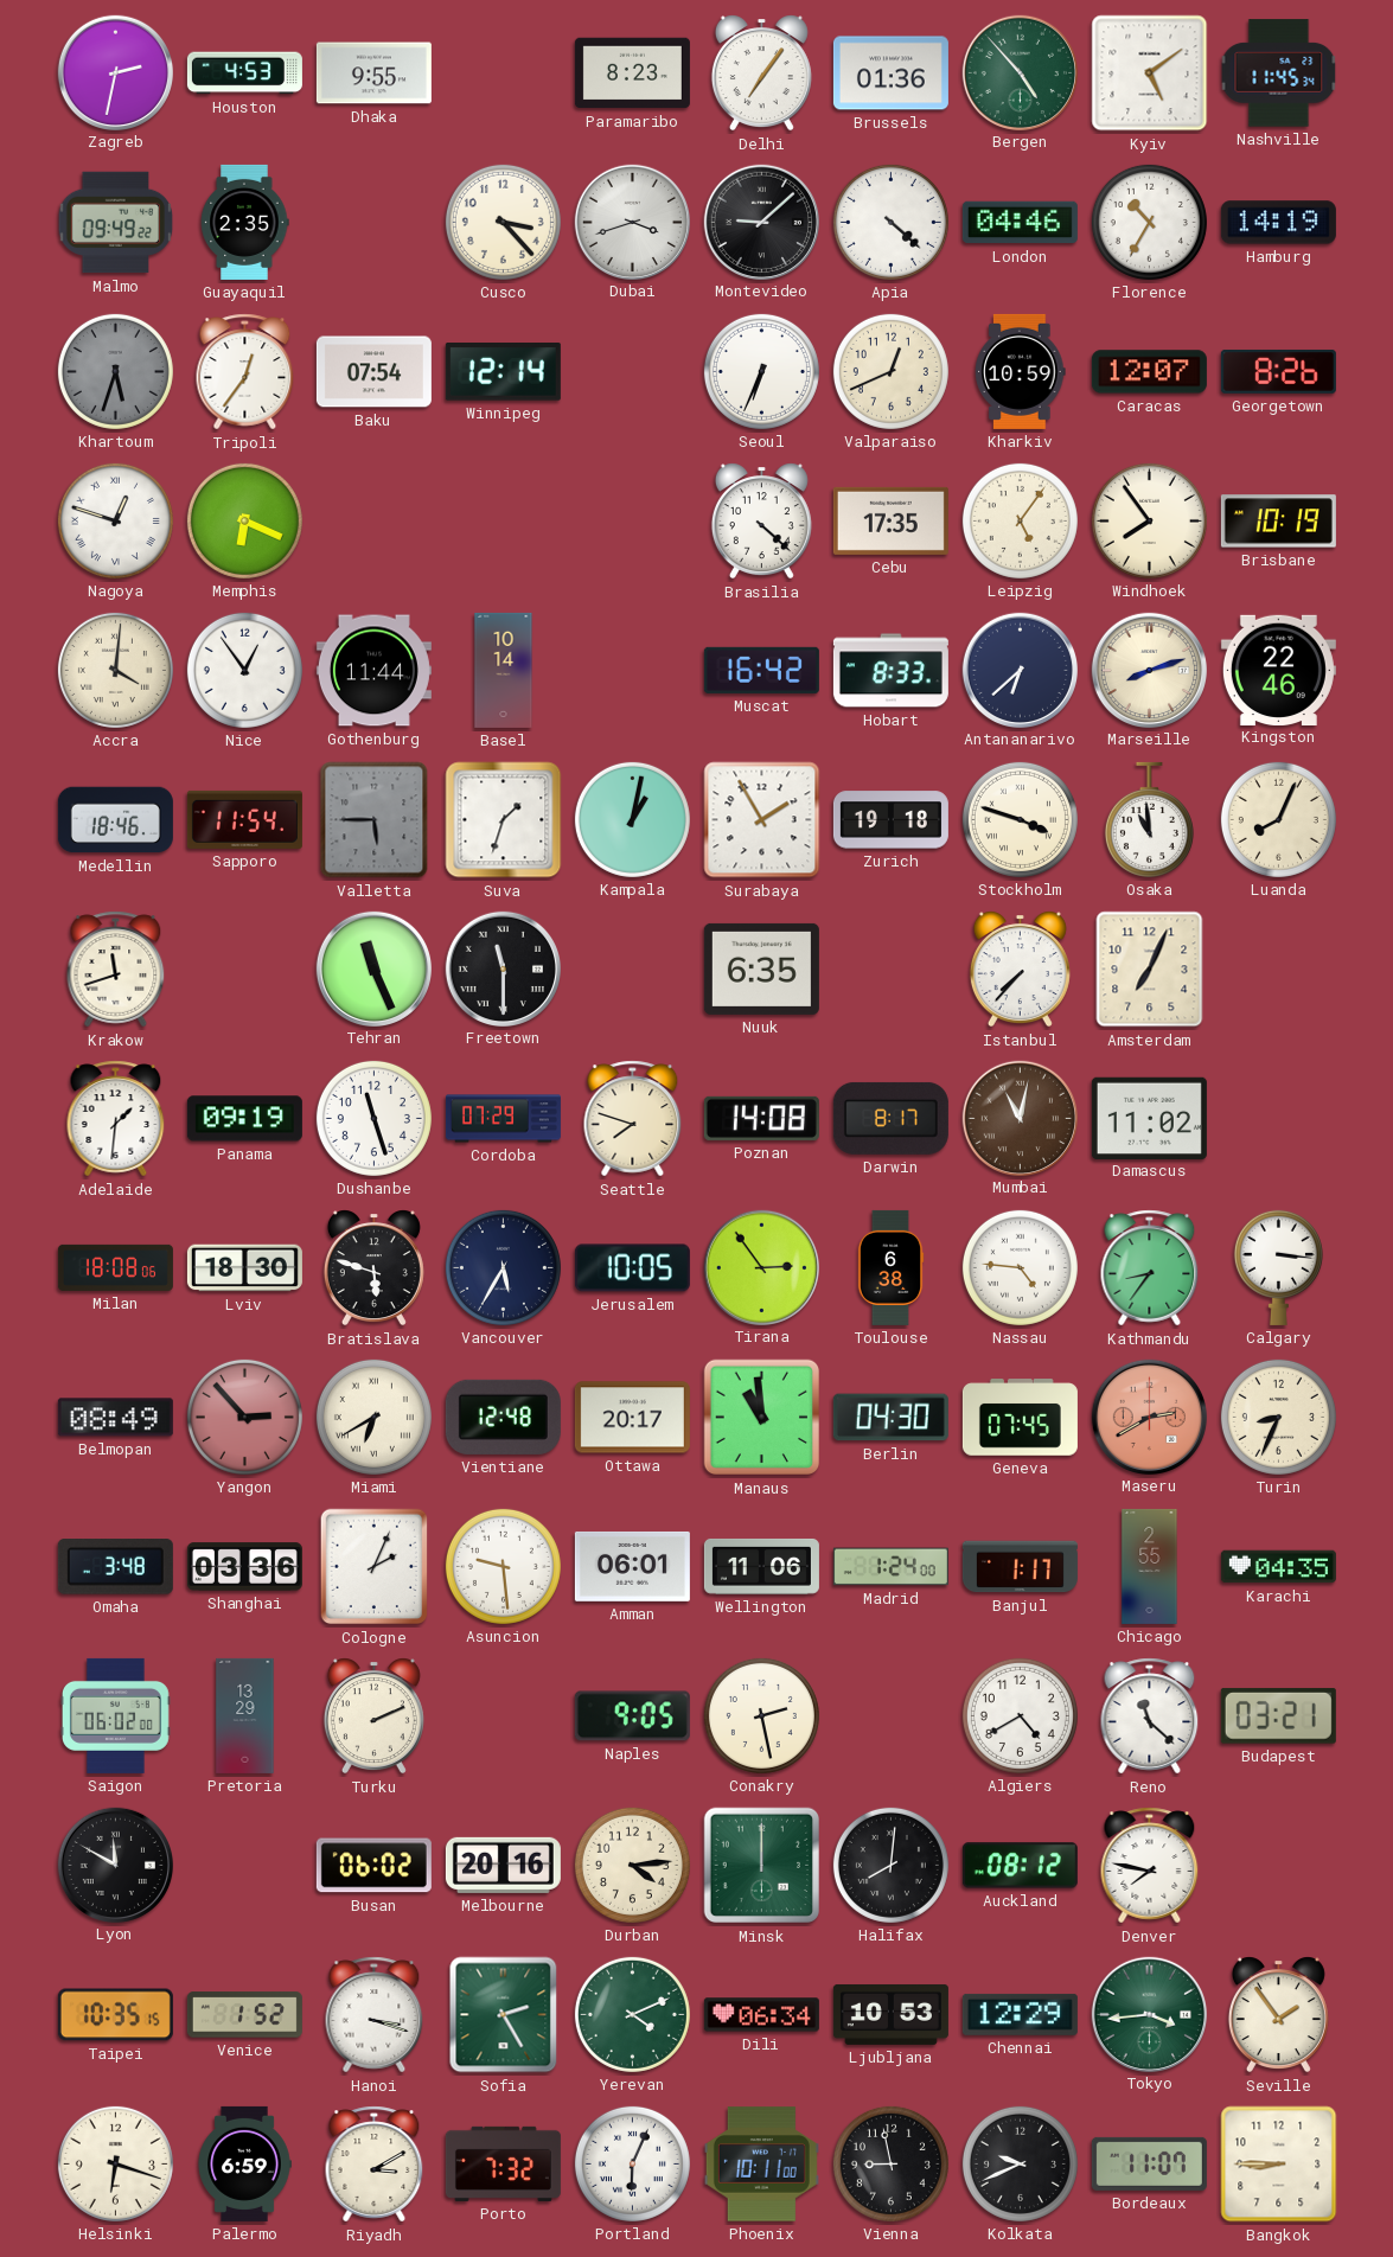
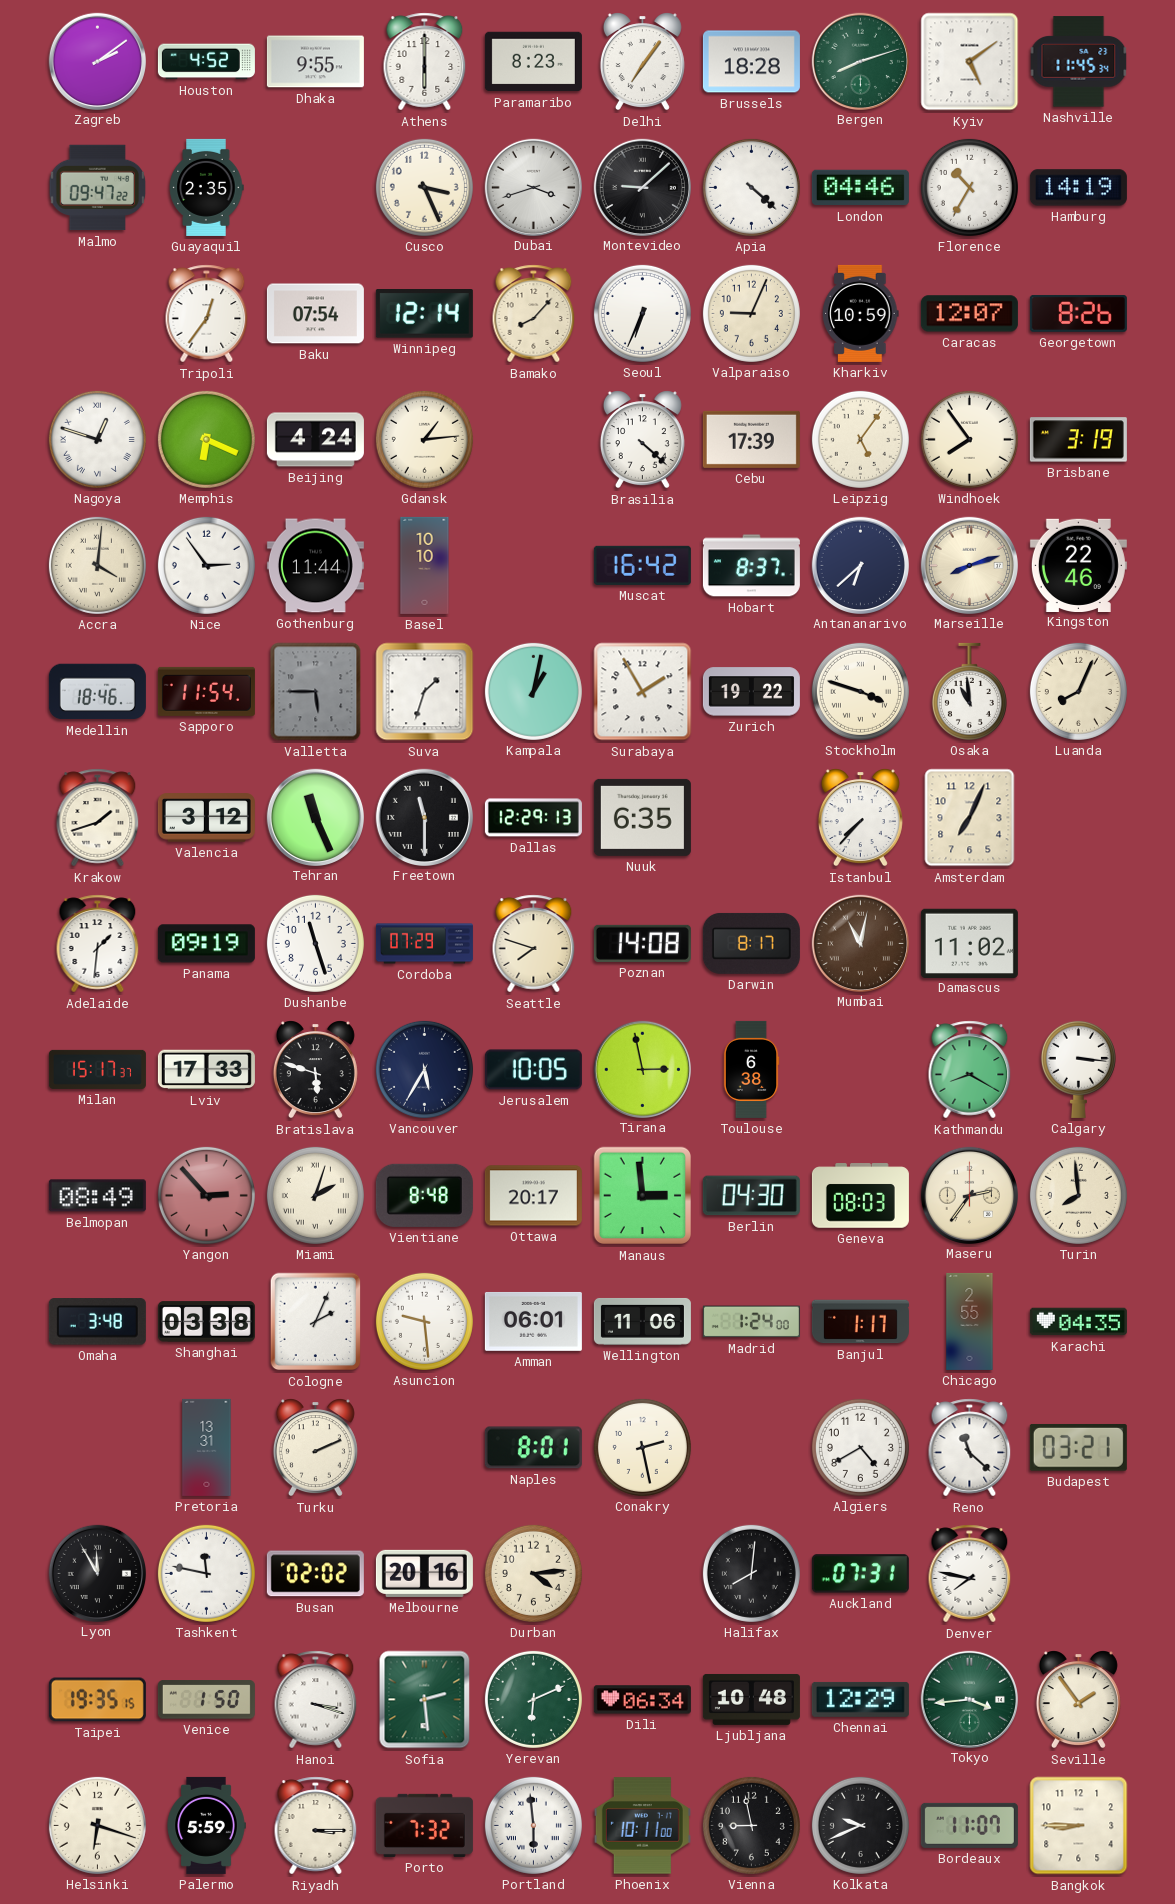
Zagreb: 2:32 -> 2:09
Houston: 4:53 -> 4:52
Athens: none -> 6:00
Brussels: 01:36 -> 18:28
Bergen: 4:53 -> 8:12
Malmo: 09:49 -> 09:47
Cusco: 3:23 -> 3:26
Khartoum: 5:33 -> none
Bamako: none -> 8:07
Valparaiso: 12:41 -> 9:04
Beijing: none -> 4:24
Gdansk: none -> 1:14
Cebu: 17:35 -> 17:39
Brisbane: 10:19 -> 3:19
Nice: 12:54 -> 2:54
Basel: 10:14 -> 10:10
Hobart: 8:33 -> 8:37
Zurich: 19:18 -> 19:22
Krakow: 11:42 -> 1:42
Valencia: none -> 3:12
Dallas: none -> 12:29
Milan: 18:08 -> 15:17
Lviv: 18:30 -> 17:33
Tirana: 2:54 -> 2:58
Nassau: 4:46 -> none
Kathmandu: 8:36 -> 8:20
Miami: 6:40 -> 2:03
Vientiane: 12:48 -> 8:48
Manaus: 10:59 -> 2:59
Geneva: 07:45 -> 08:03
Maseru: 2:40 -> 2:36
Maseru dial: salmon -> cream
Turin: 8:34 -> 7:59
Shanghai: 03:36 -> 03:38
Saigon: 06:02 -> none
Pretoria: 13:29 -> 13:31
Naples: 9:05 -> 8:01
Lyon: 11:50 -> 11:55
Tashkent: none -> 11:47
Busan: 06:02 -> 02:02
Minsk: 12:00 -> none
Auckland: 08:12 -> 07:31
Taipei: 10:35 -> 19:35
Venice: 1:52 -> 1:50
Sofia: 2:25 -> 2:29
Yerevan: 4:11 -> 6:11
Ljubljana: 10:53 -> 10:48
Palermo: 6:59 -> 5:59
Riyadh: 3:10 -> 3:15
Portland: 6:04 -> 5:59
